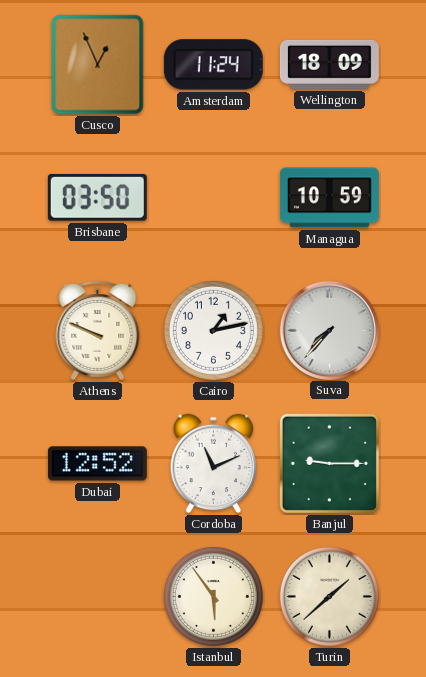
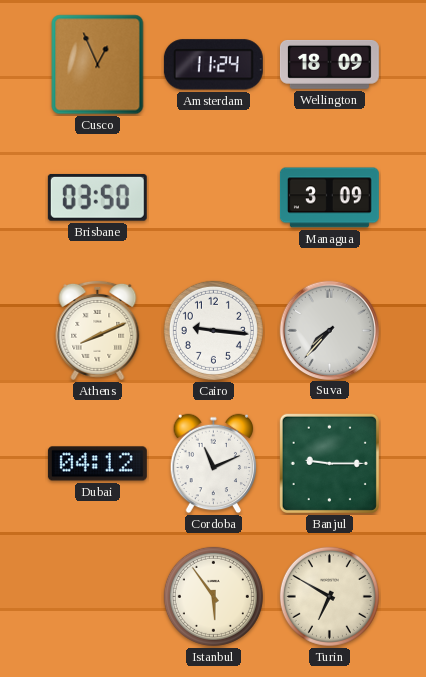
Managua: 10:59 -> 3:09
Athens: 9:49 -> 8:11
Cairo: 1:13 -> 9:16
Dubai: 12:52 -> 04:12
Turin: 1:38 -> 6:50
